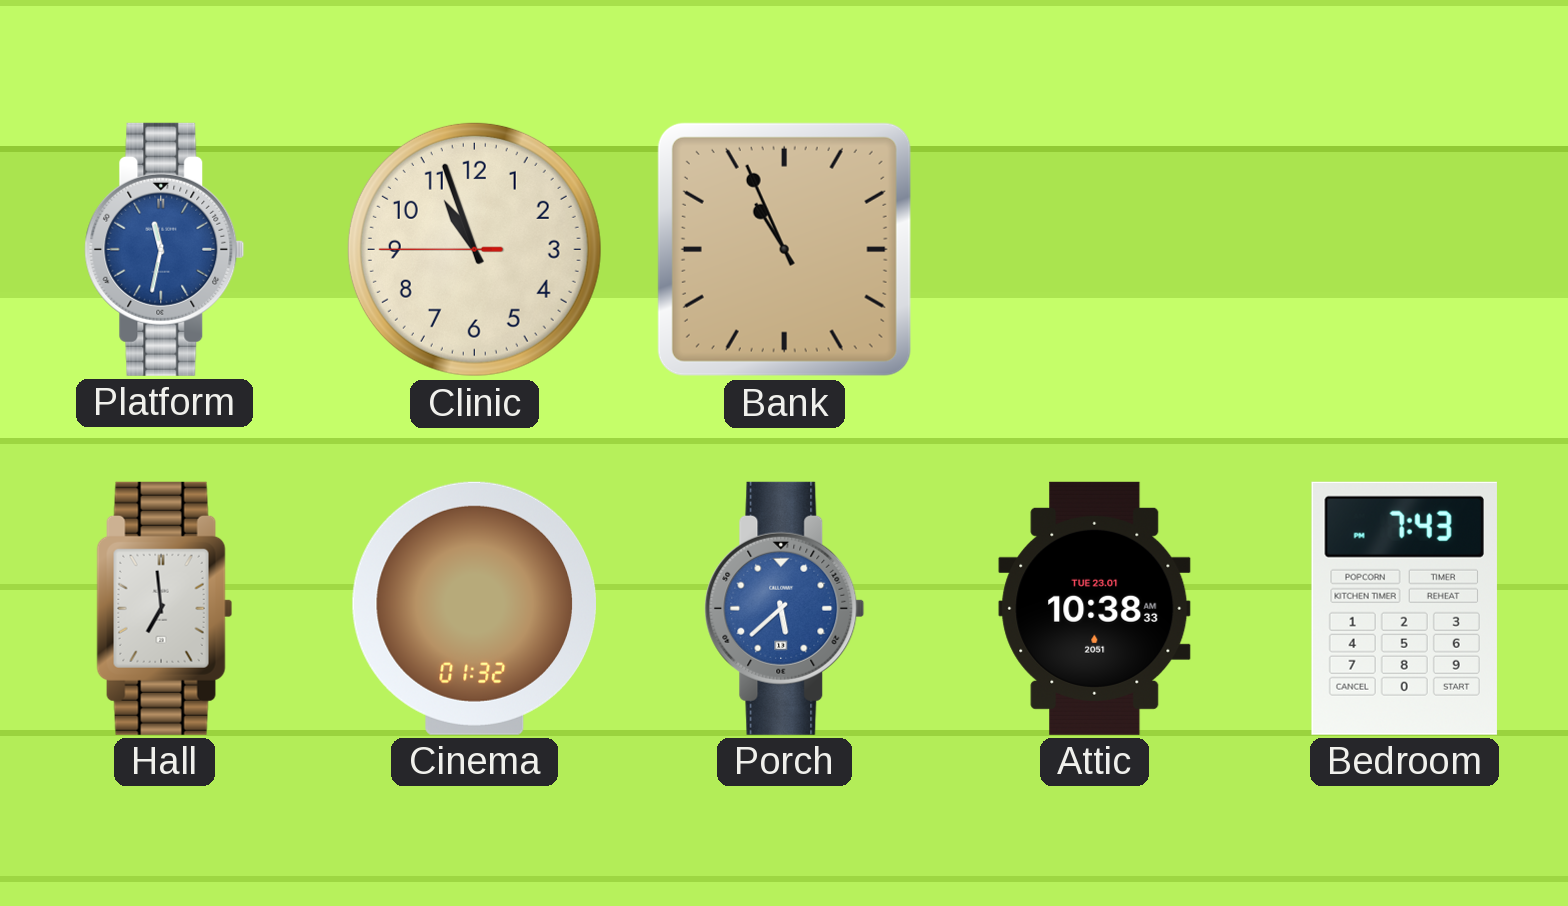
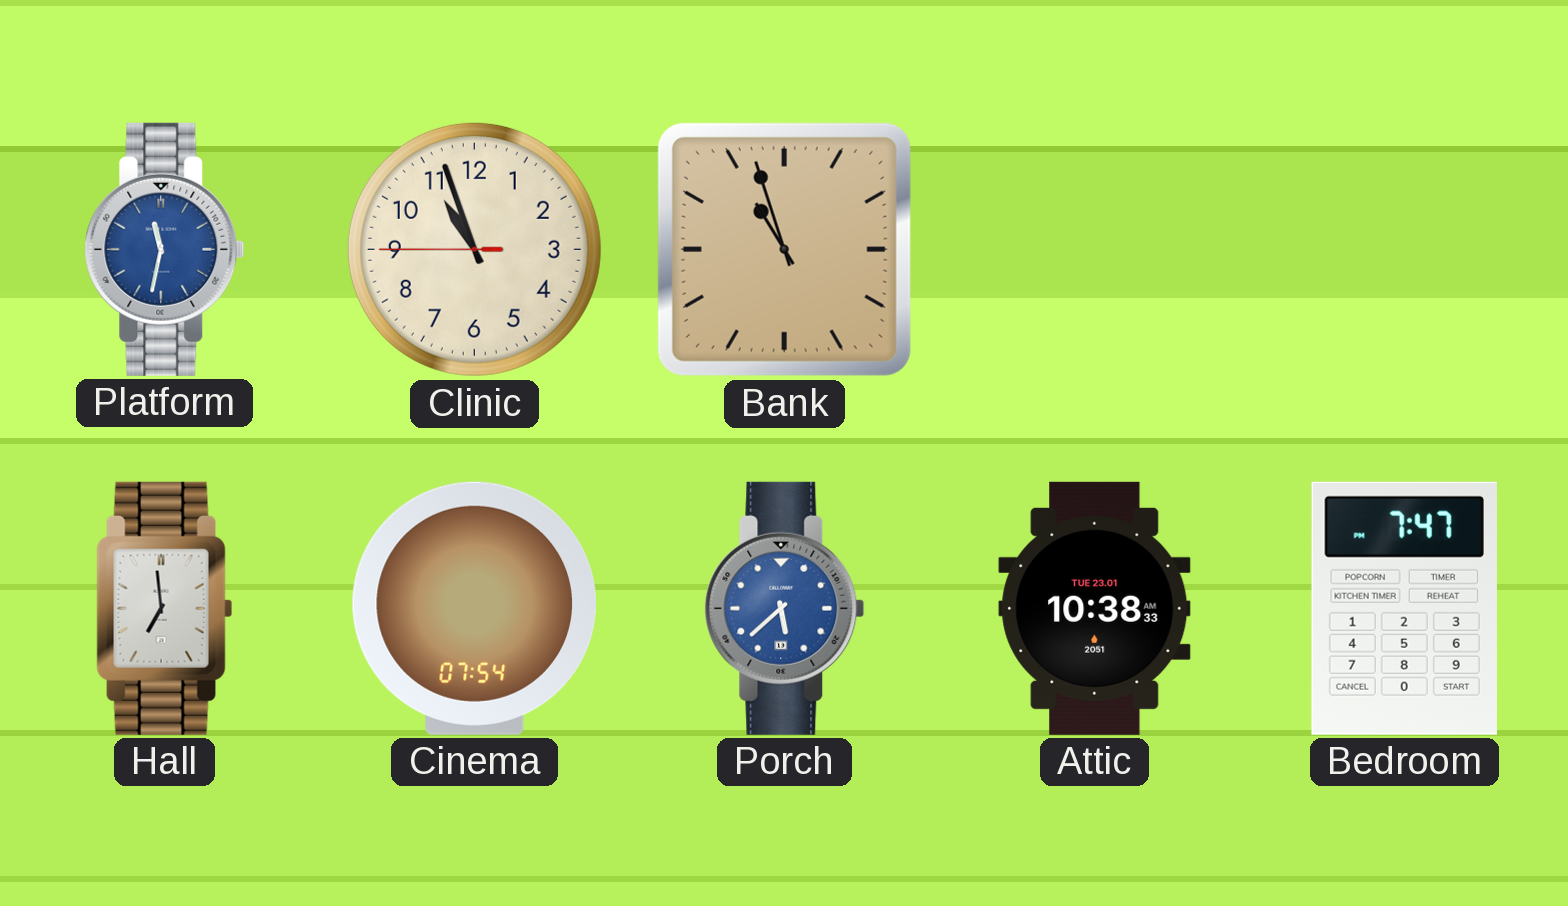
Bank: 10:56 -> 10:57
Cinema: 01:32 -> 07:54
Bedroom: 7:43 -> 7:47
